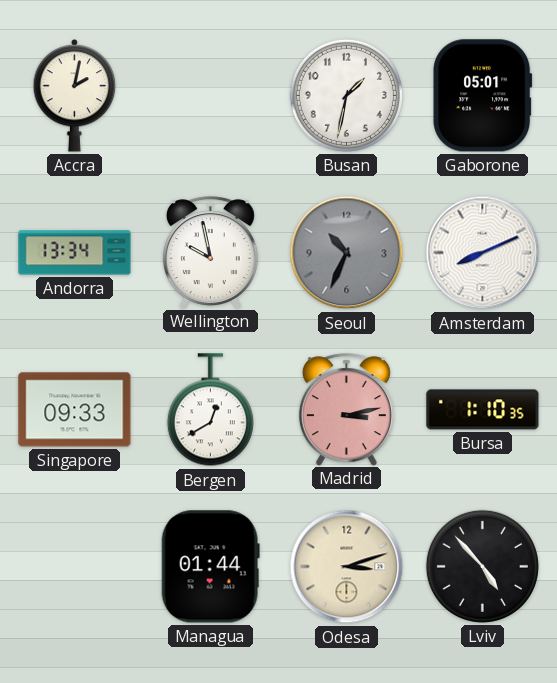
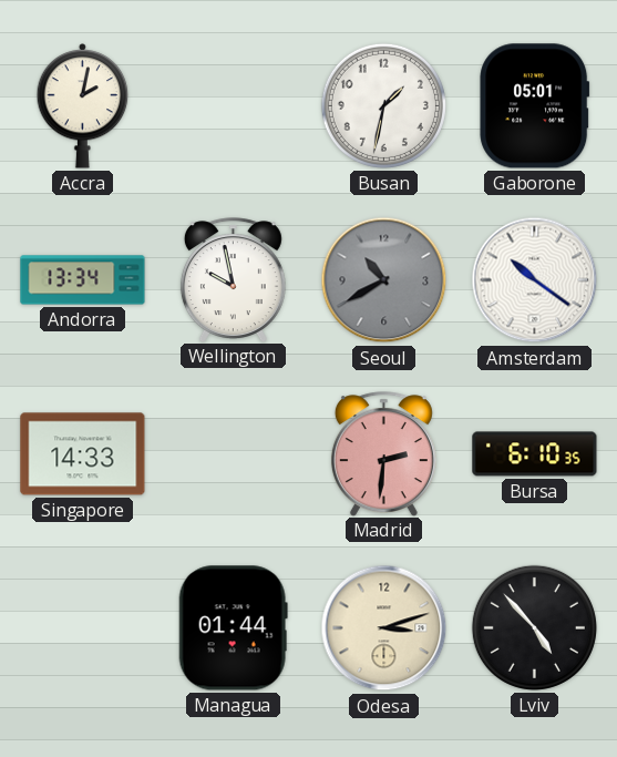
Seoul: 10:34 -> 10:40
Amsterdam: 8:11 -> 10:21
Singapore: 09:33 -> 14:33
Bergen: 12:40 -> none
Madrid: 3:13 -> 2:31
Bursa: 1:10 -> 6:10
